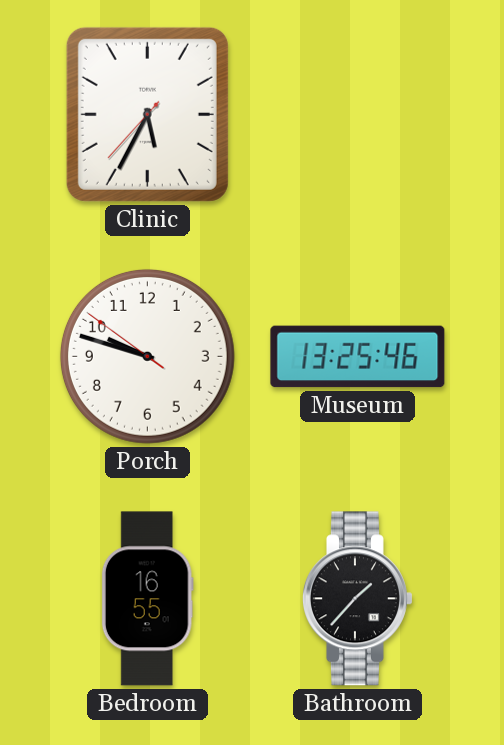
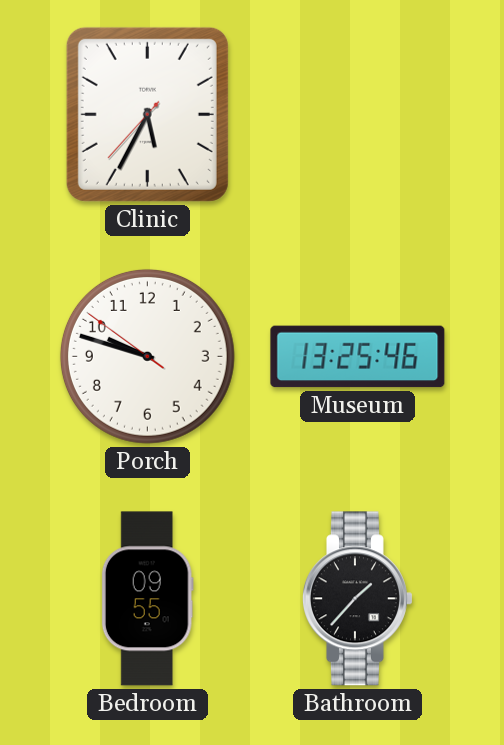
Bedroom: 16:55 -> 09:55
